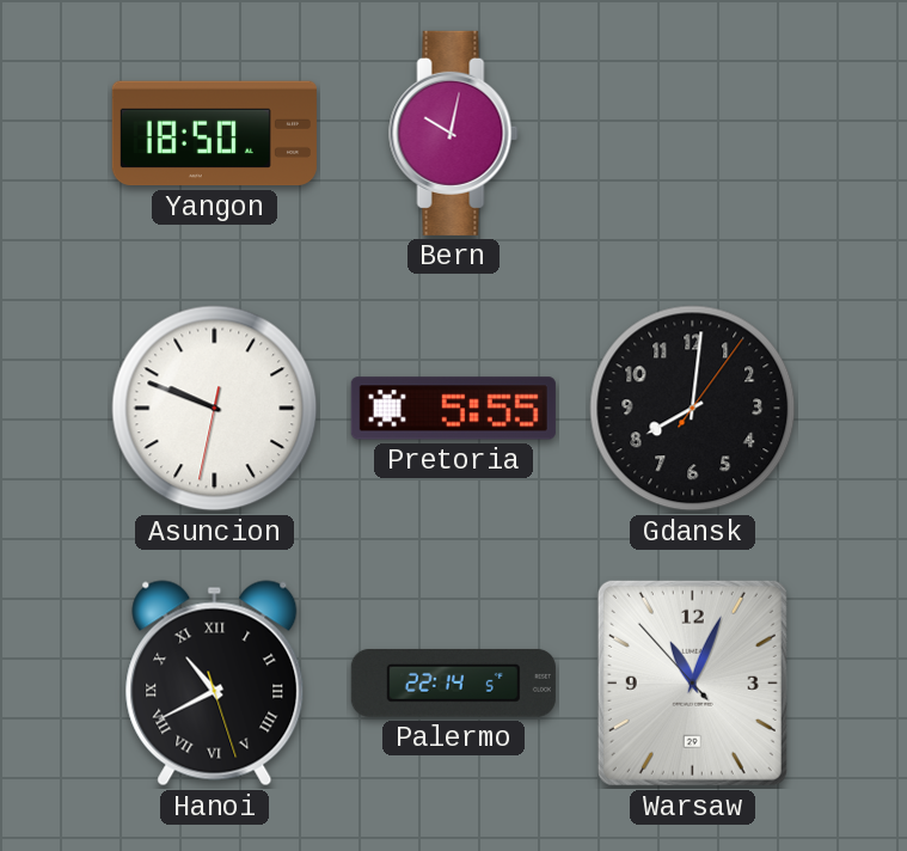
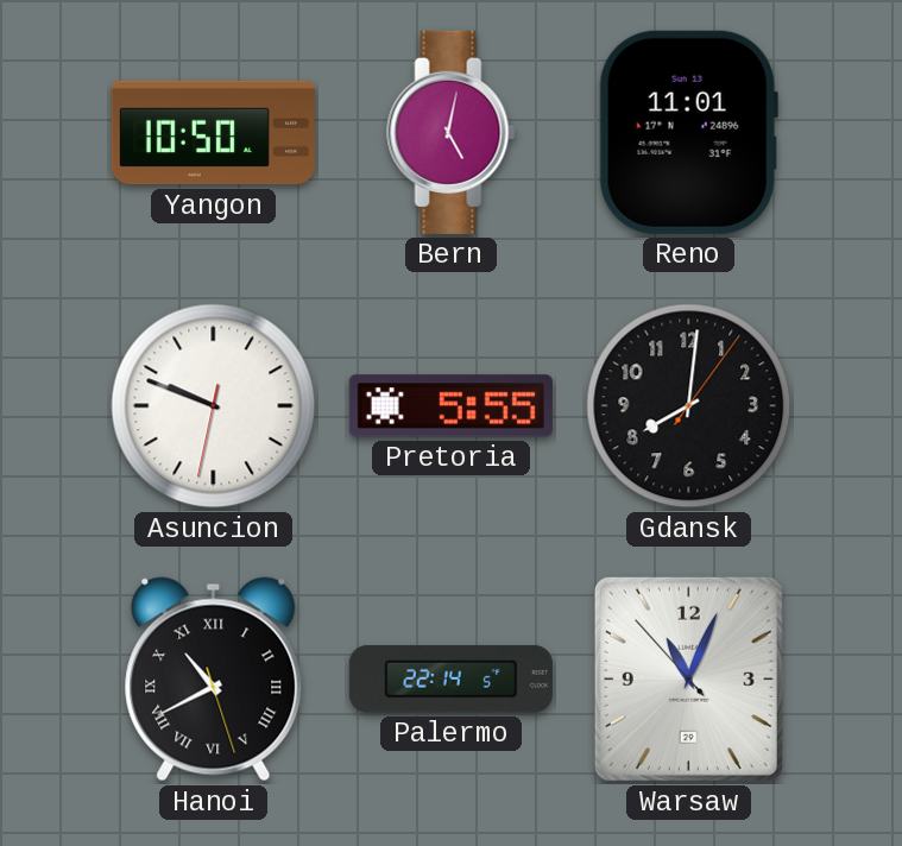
Yangon: 18:50 -> 10:50
Bern: 10:02 -> 5:02
Reno: none -> 11:01
